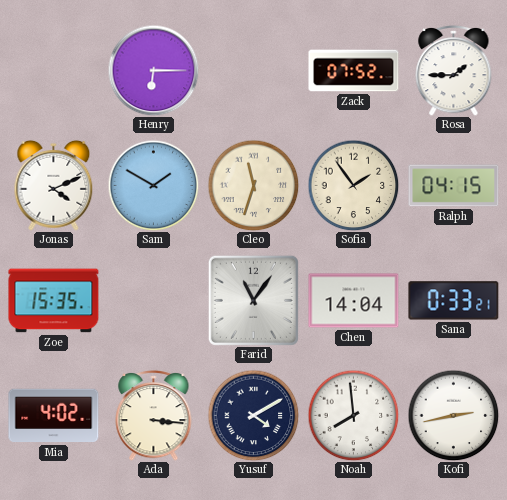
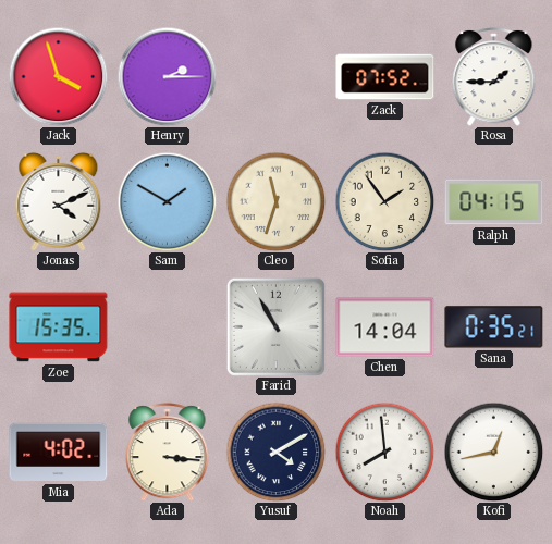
Jack: none -> 3:57
Henry: 6:15 -> 2:15
Farid: 11:06 -> 10:55
Sana: 0:33 -> 0:35
Kofi: 2:43 -> 12:43
